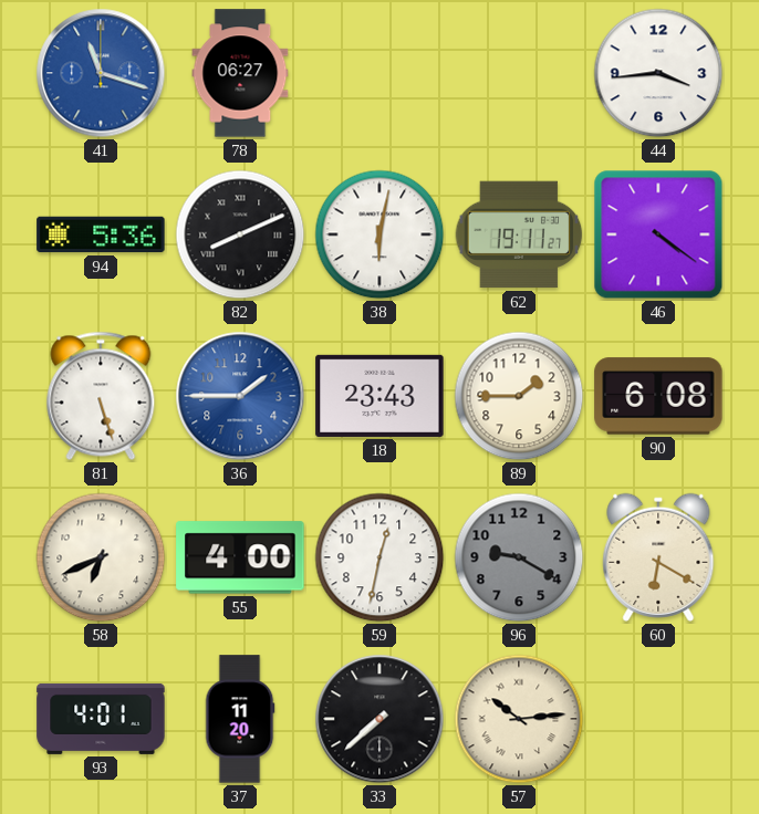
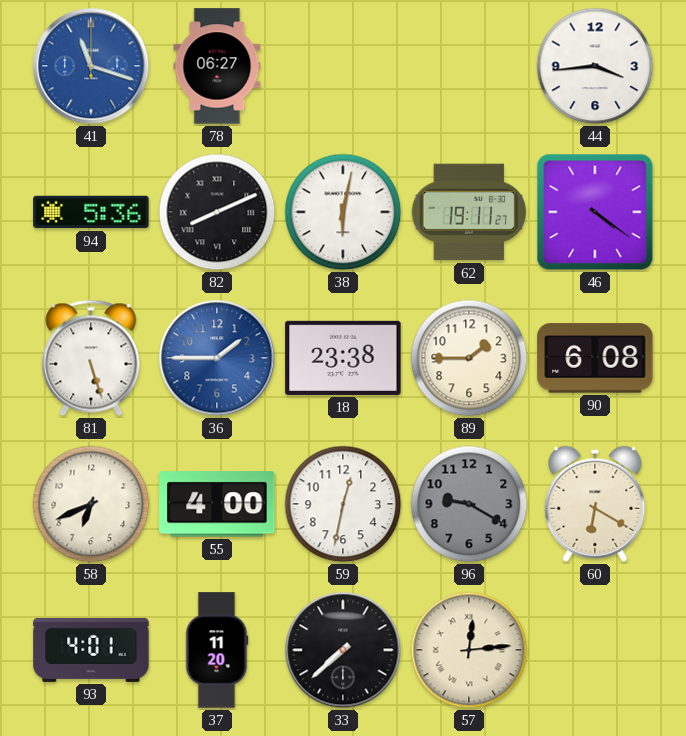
18: 23:43 -> 23:38
57: 10:14 -> 12:14
